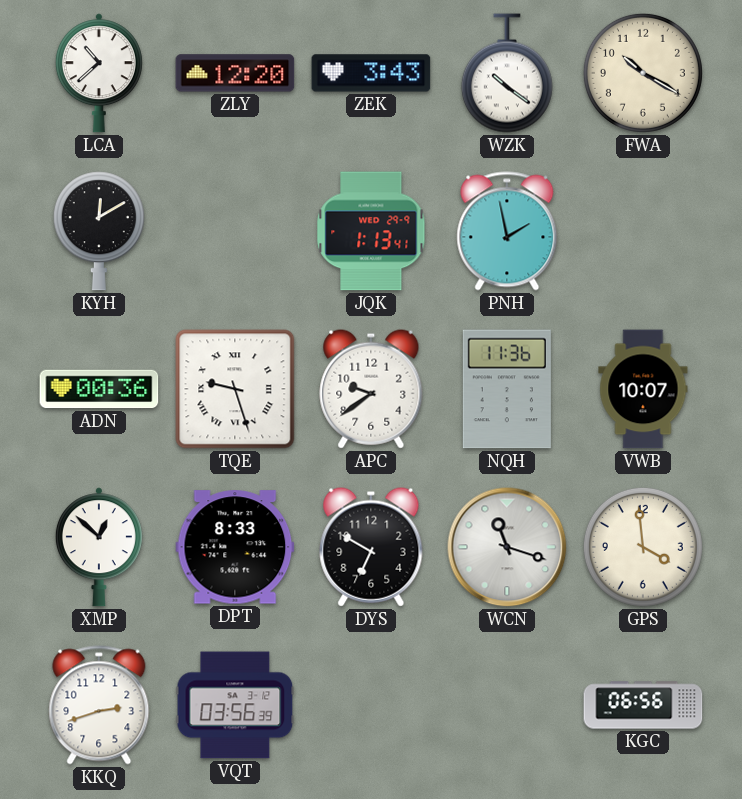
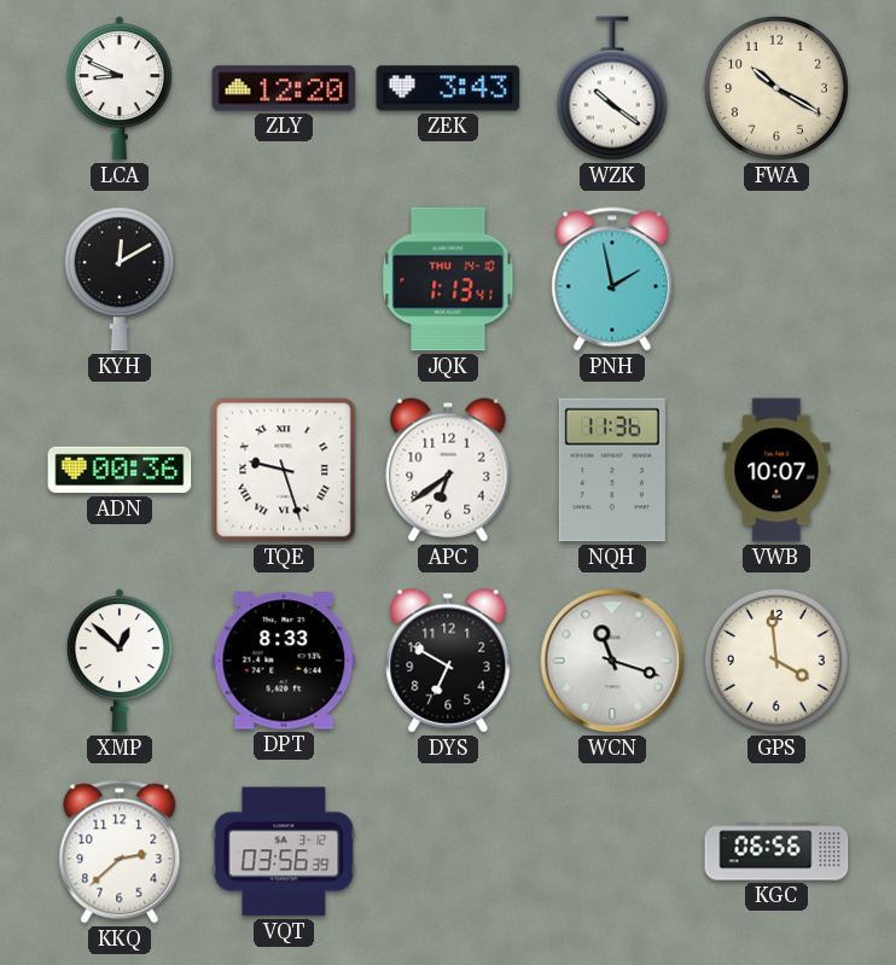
LCA: 10:38 -> 8:49
JQK date: WED 29-9 -> THU 14-10
APC: 9:39 -> 6:39
KKQ: 2:42 -> 2:38
